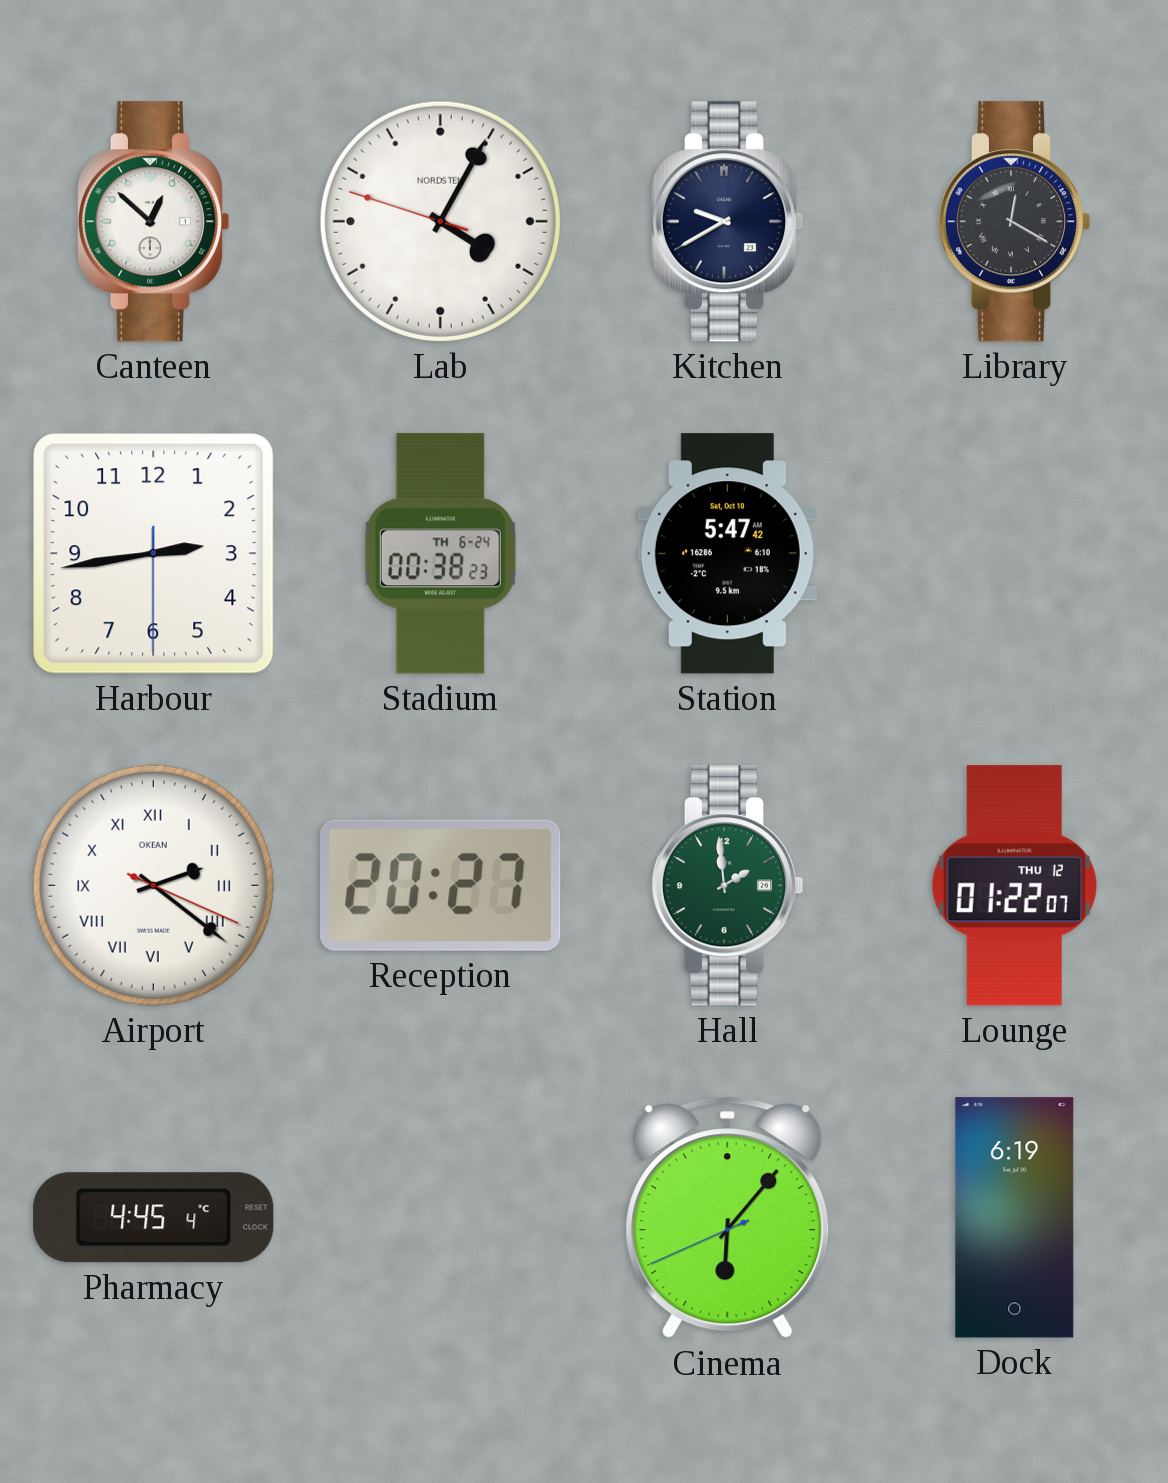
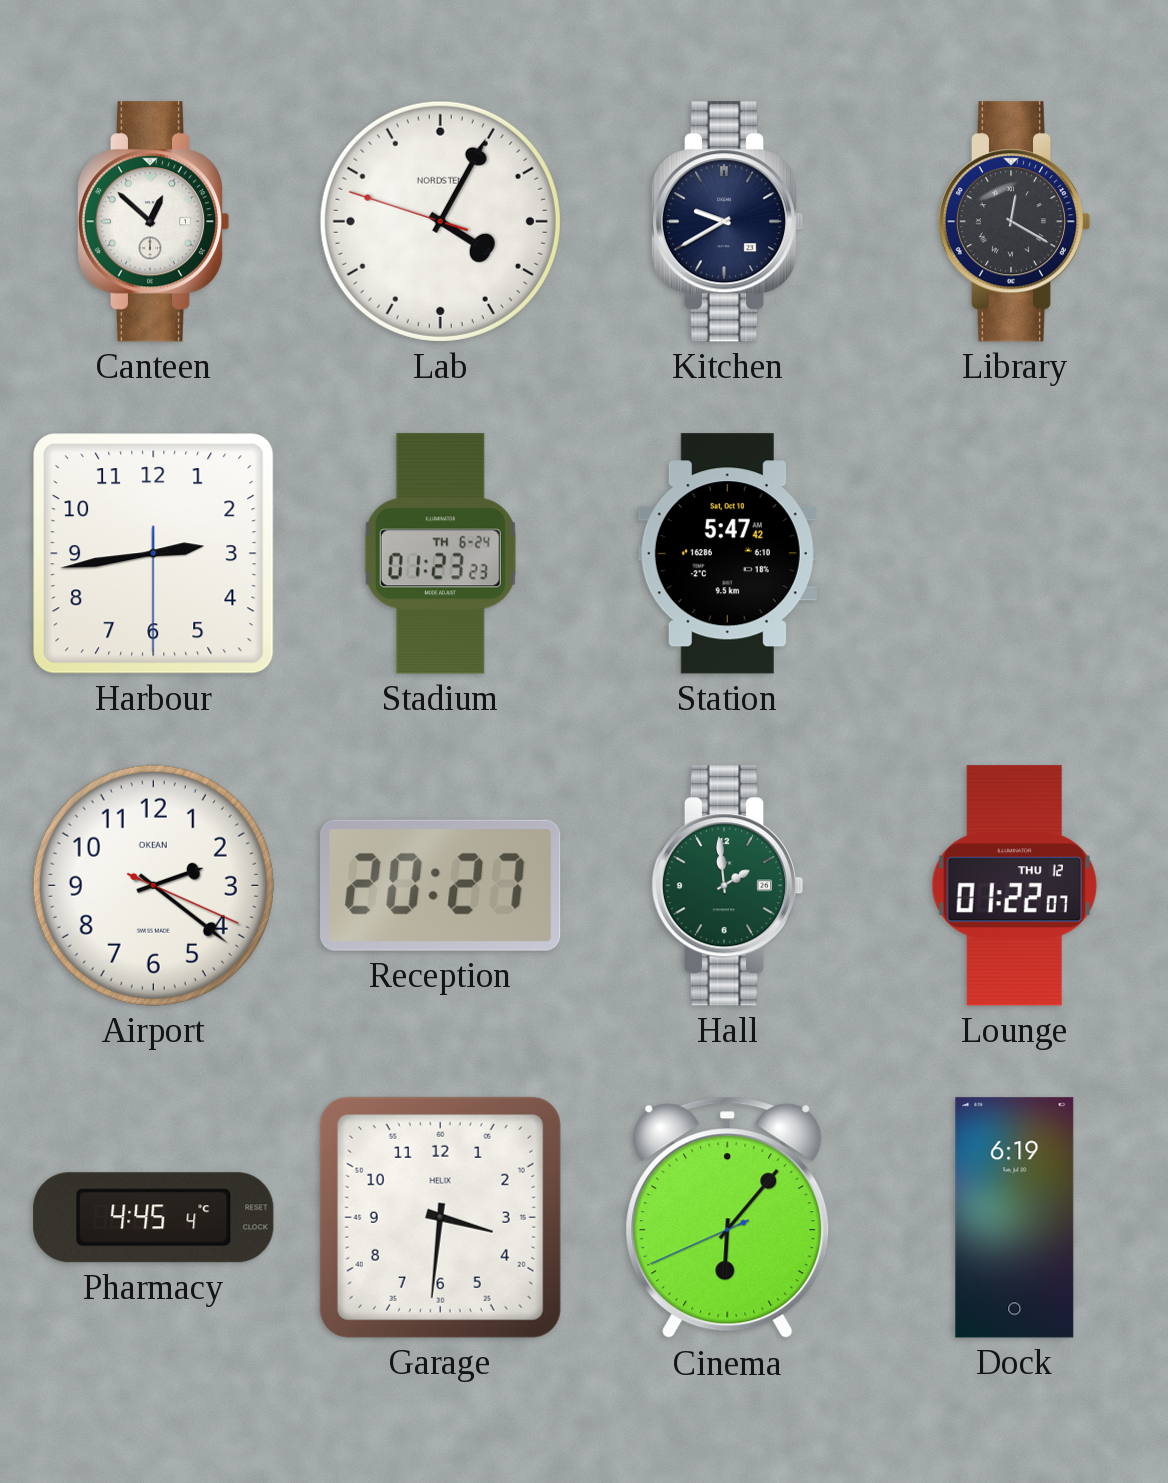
Stadium: 00:38 -> 01:23
Airport numerals: Roman -> Arabic
Garage: none -> 3:31
